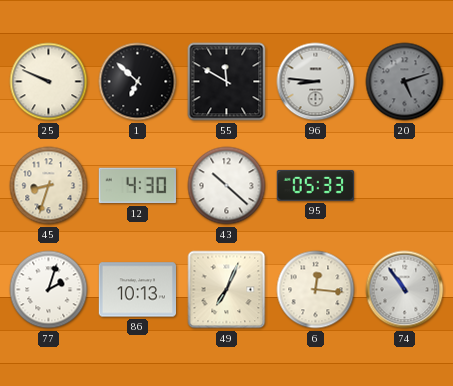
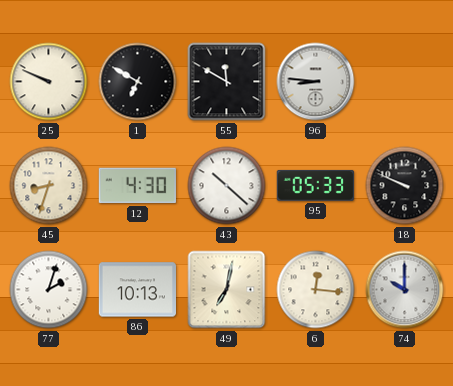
1: 6:52 -> 6:50
20: 5:12 -> none
18: none -> 9:49
49: 7:04 -> 7:02
74: 10:54 -> 10:00
